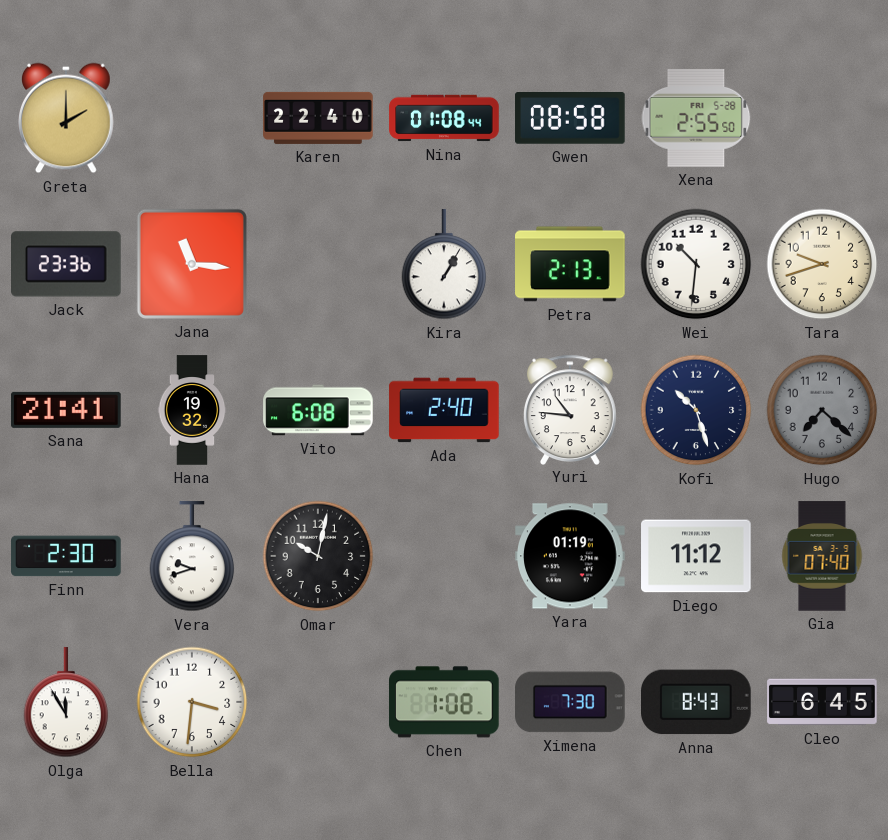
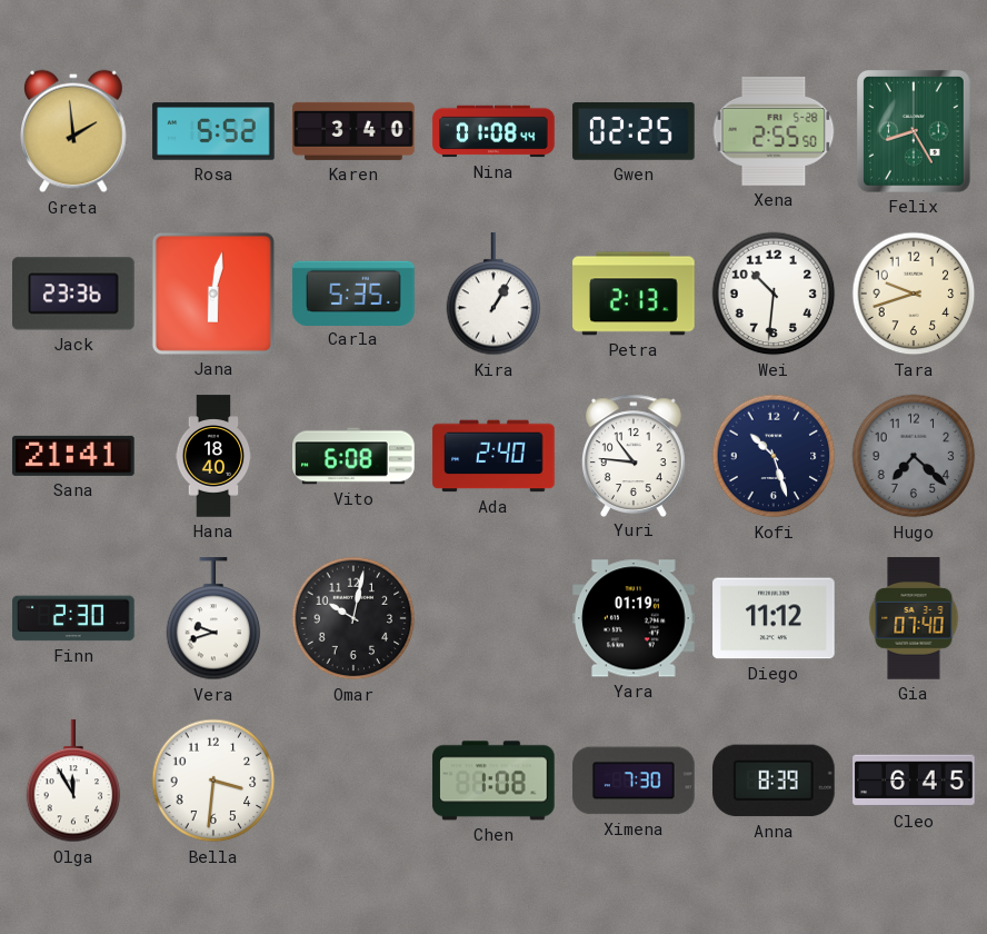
Greta: 2:00 -> 1:59
Rosa: none -> 5:52
Karen: 22:40 -> 3:40
Gwen: 08:58 -> 02:25
Felix: none -> 8:25
Jana: 11:16 -> 6:02
Carla: none -> 5:35
Hana: 19:32 -> 18:40
Anna: 8:43 -> 8:39
